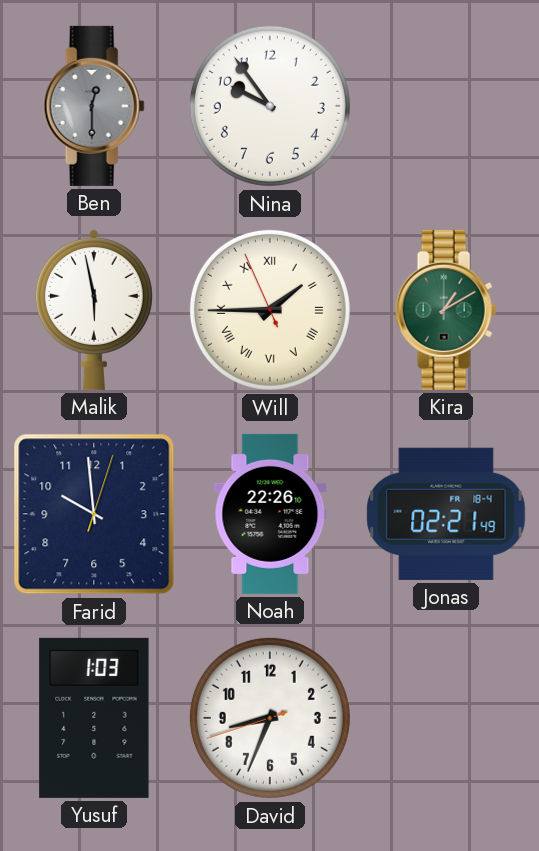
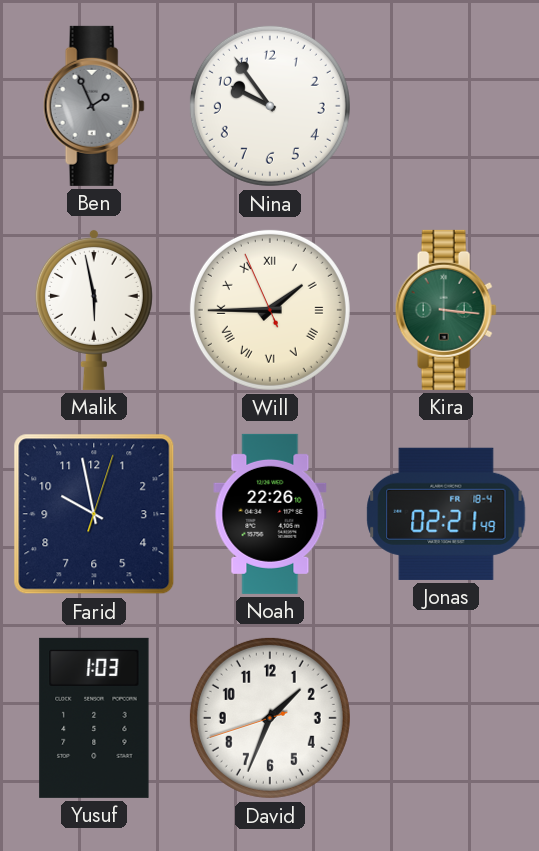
Ben: 12:30 -> 1:56
Kira: 1:10 -> 3:16
Farid: 9:59 -> 9:58
David: 8:33 -> 1:33
